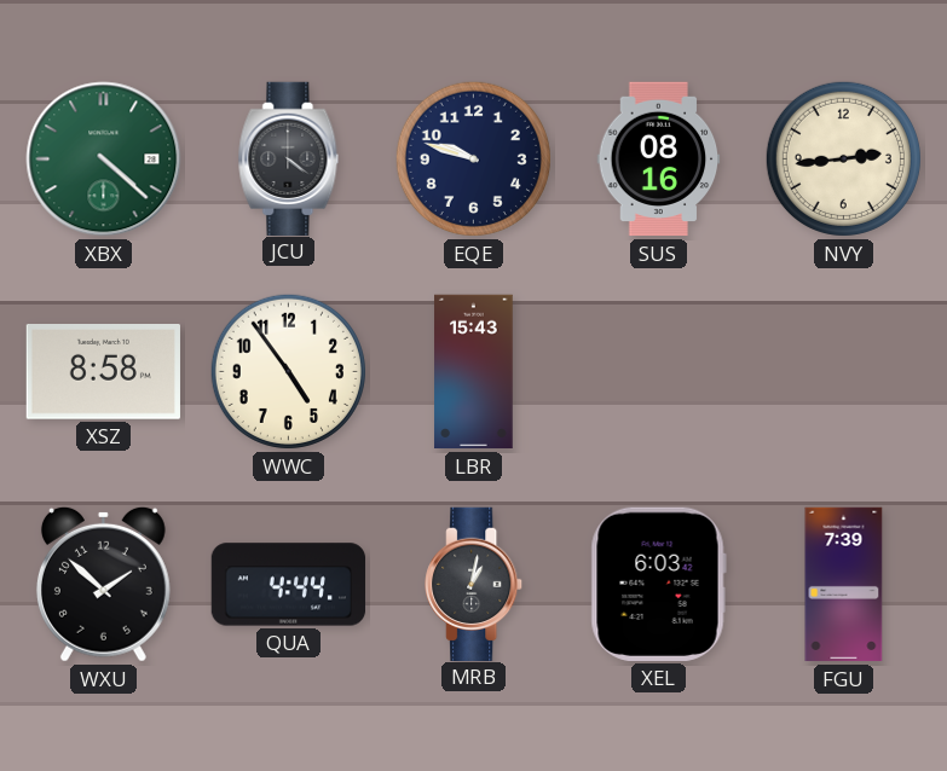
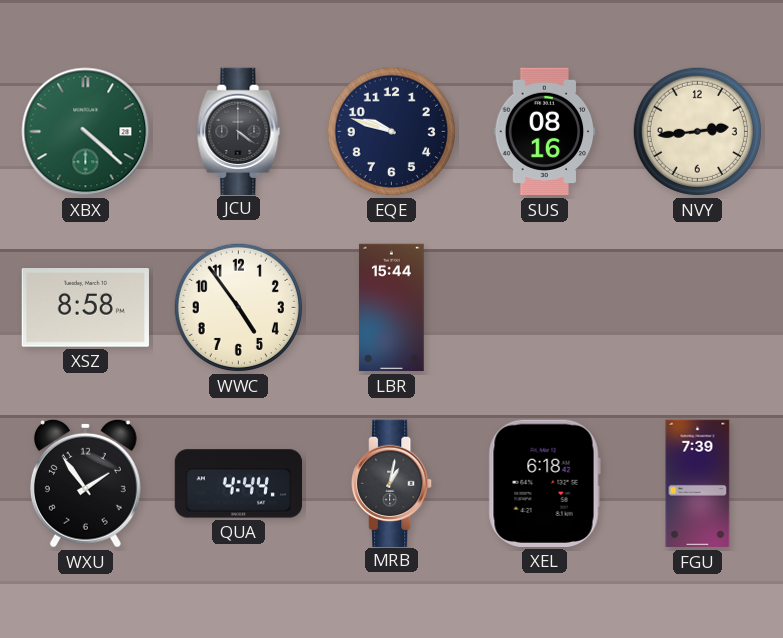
LBR: 15:43 -> 15:44
WXU: 1:52 -> 1:54
XEL: 6:03 -> 6:18
